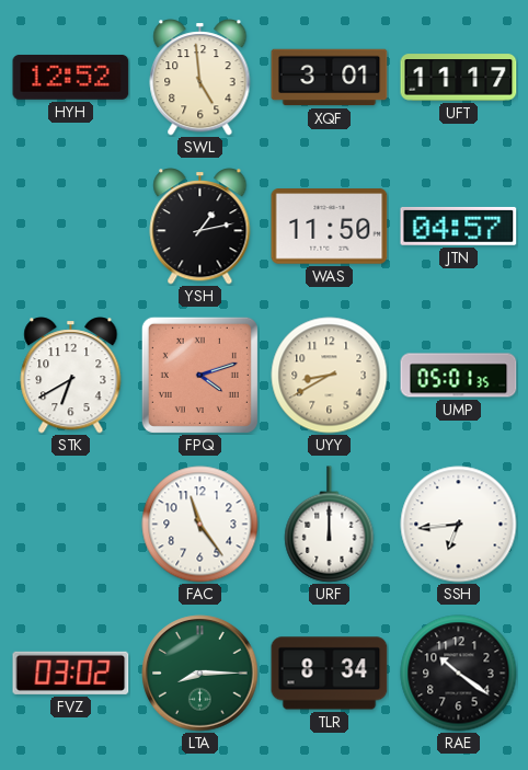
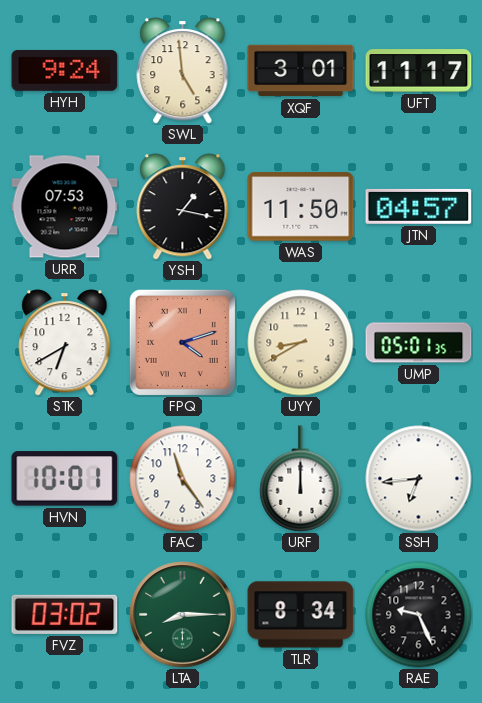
HYH: 12:52 -> 9:24
URR: none -> 07:53
YSH: 1:13 -> 1:17
HVN: none -> 10:01
RAE: 10:21 -> 9:26
